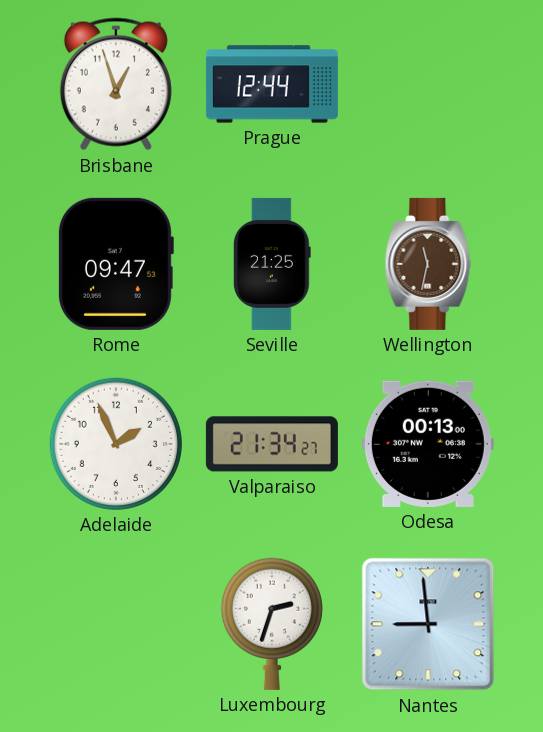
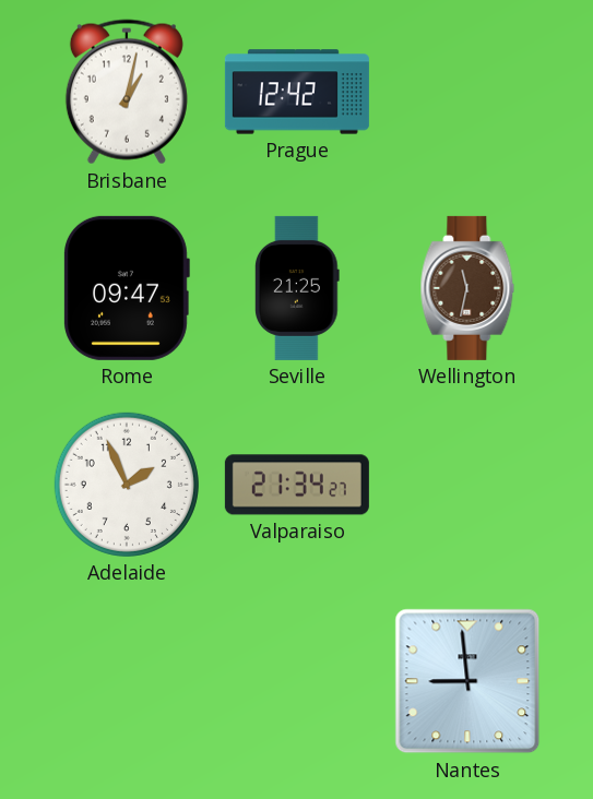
Brisbane: 12:57 -> 1:02
Prague: 12:44 -> 12:42
Odesa: 00:13 -> none
Luxembourg: 2:33 -> none
